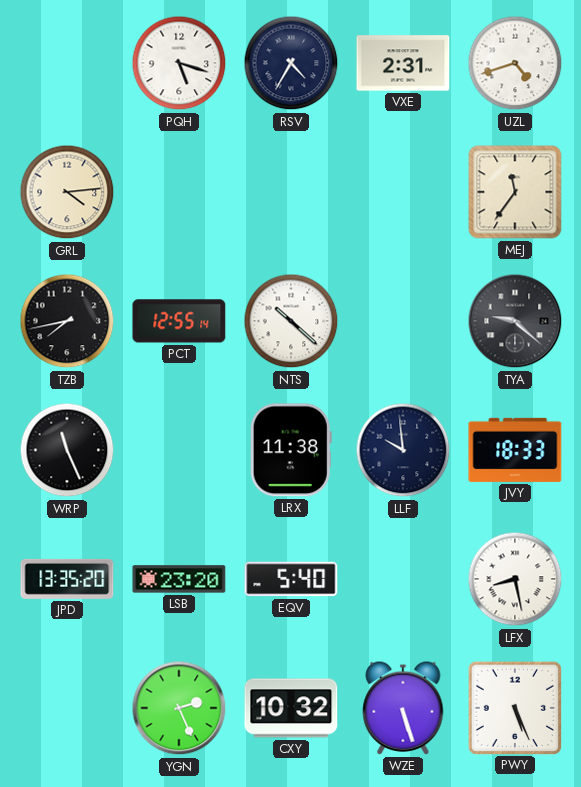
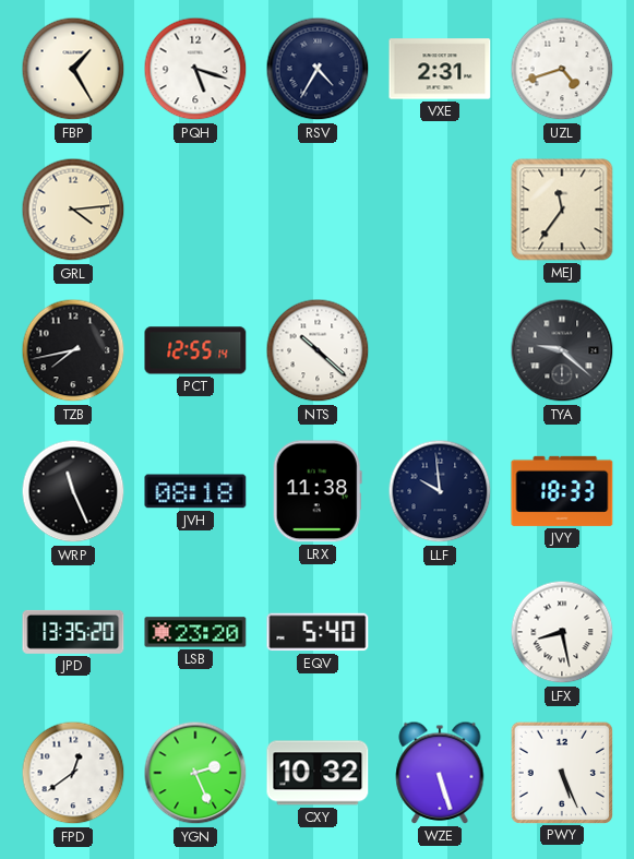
FBP: none -> 1:25
JVH: none -> 08:18
FPD: none -> 12:39
